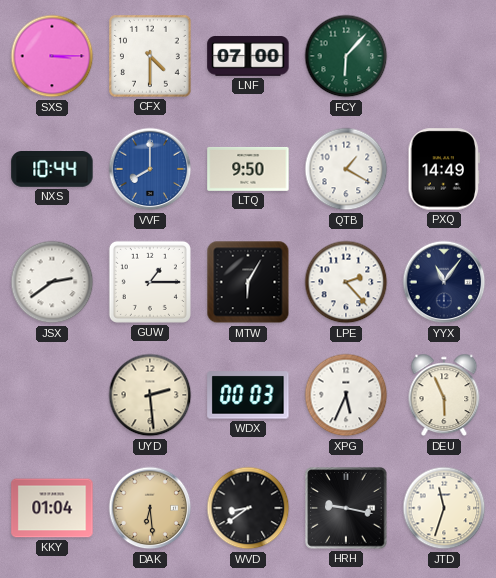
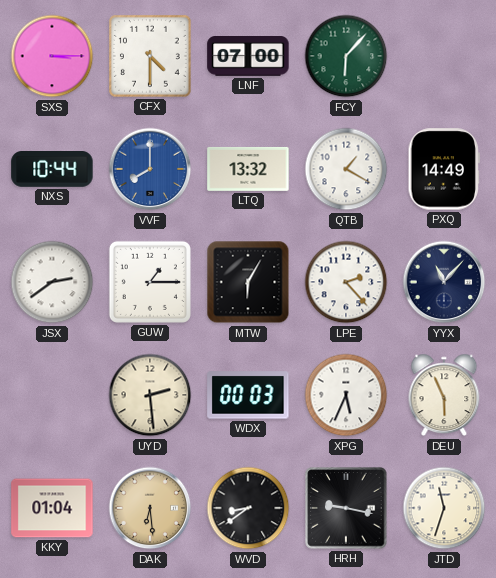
LTQ: 9:50 -> 13:32
YYX: 11:06 -> 11:07
